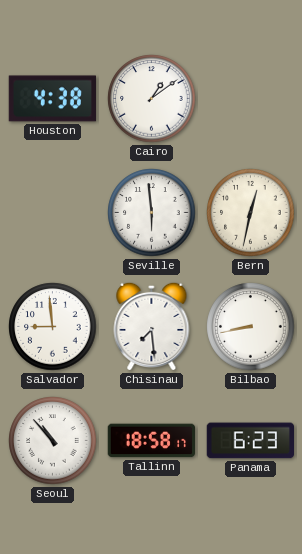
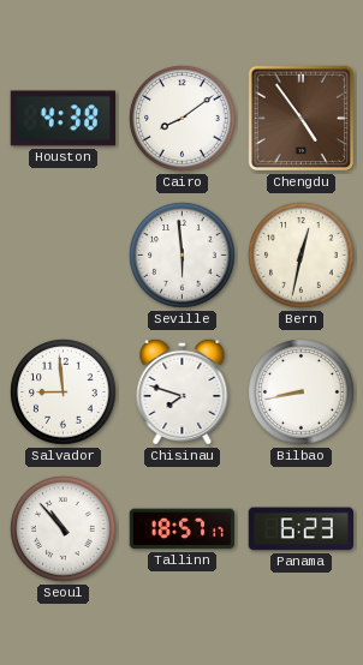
Cairo: 1:09 -> 8:09
Chengdu: none -> 4:54
Chisinau: 7:29 -> 7:48
Tallinn: 18:58 -> 18:57
